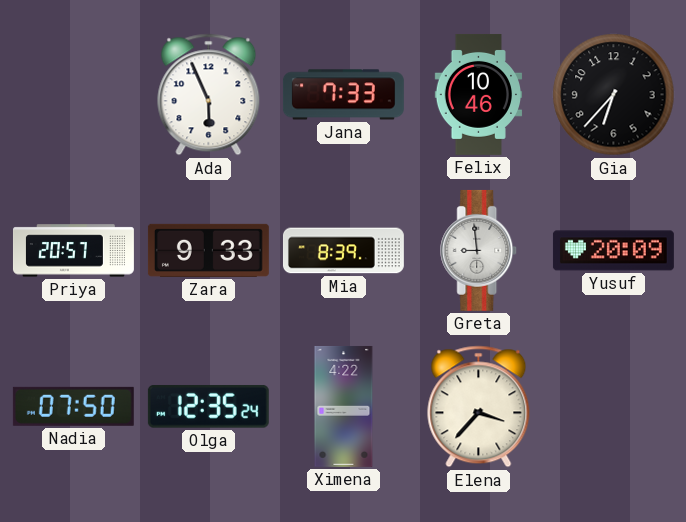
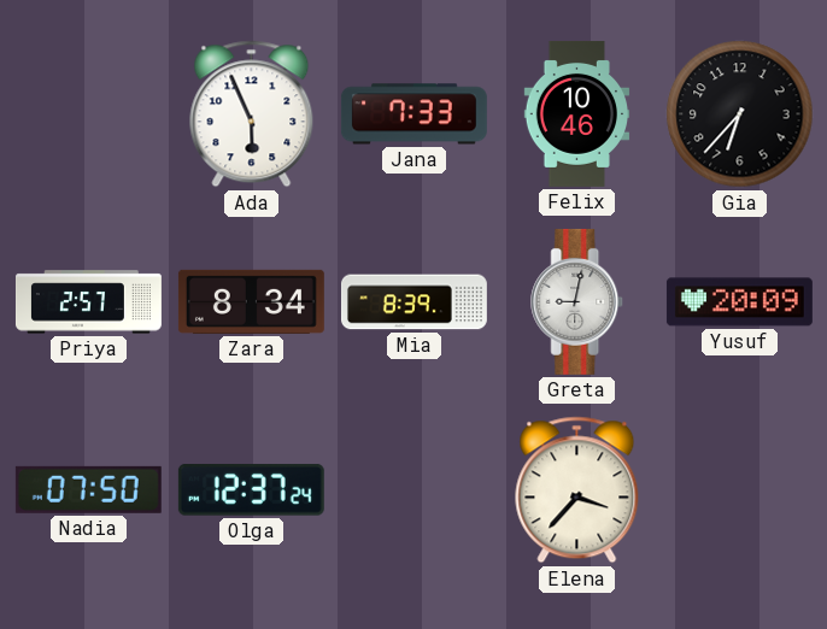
Priya: 20:57 -> 2:57
Zara: 9:33 -> 8:34
Greta: 8:59 -> 9:02
Olga: 12:35 -> 12:37
Ximena: 4:22 -> none
